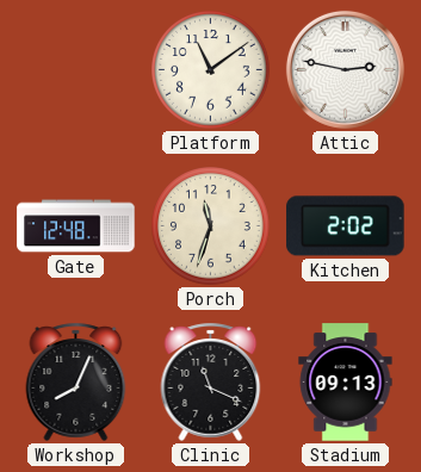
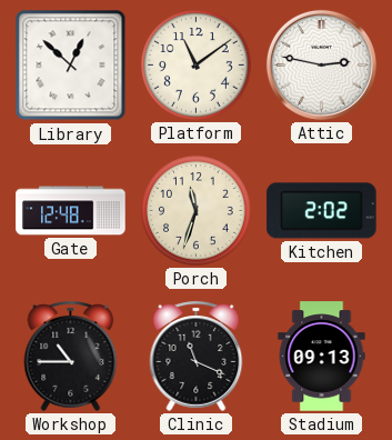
Library: none -> 12:52
Workshop: 8:04 -> 10:45
